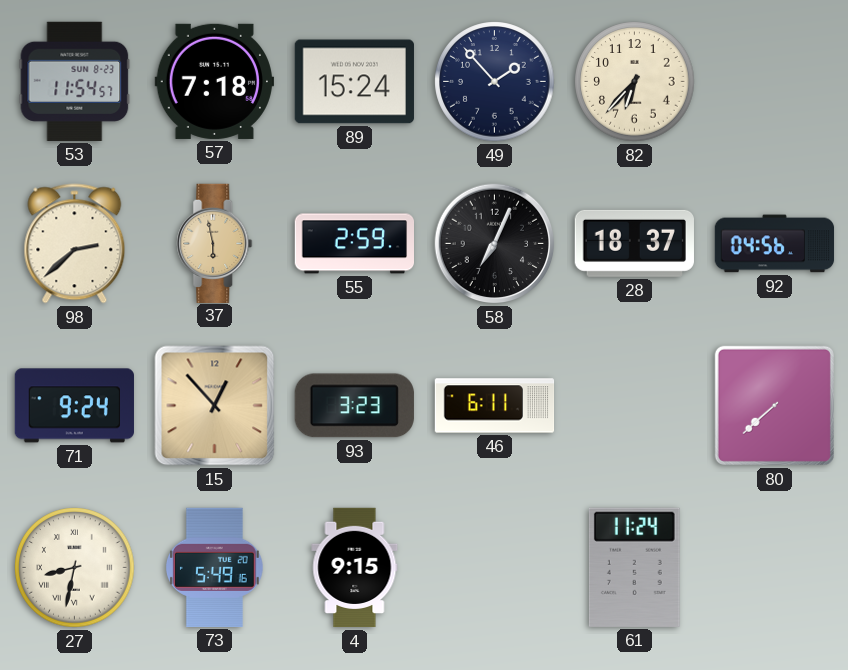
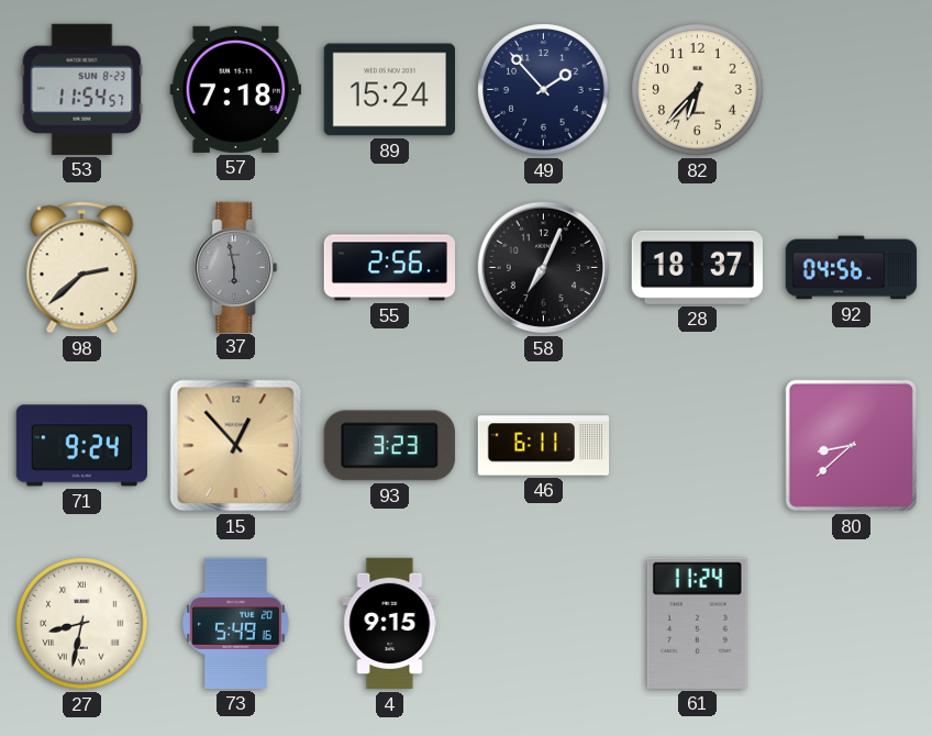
37 dial: champagne -> grey
55: 2:59 -> 2:56
80: 7:38 -> 8:38
